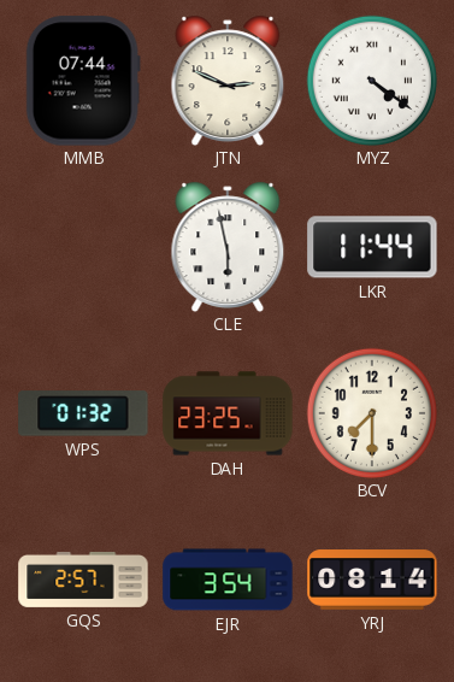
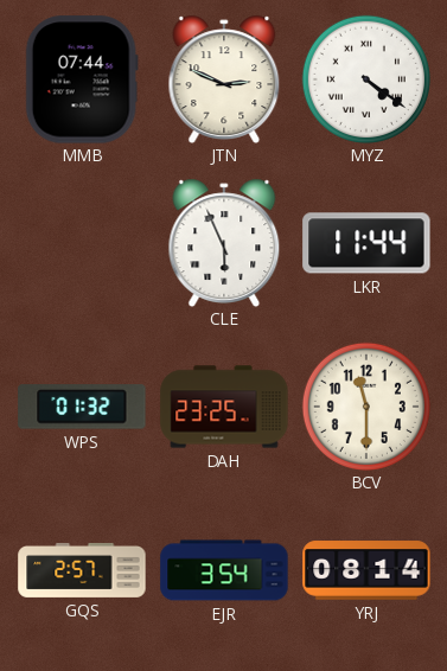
CLE: 5:58 -> 5:56
BCV: 7:30 -> 11:30
